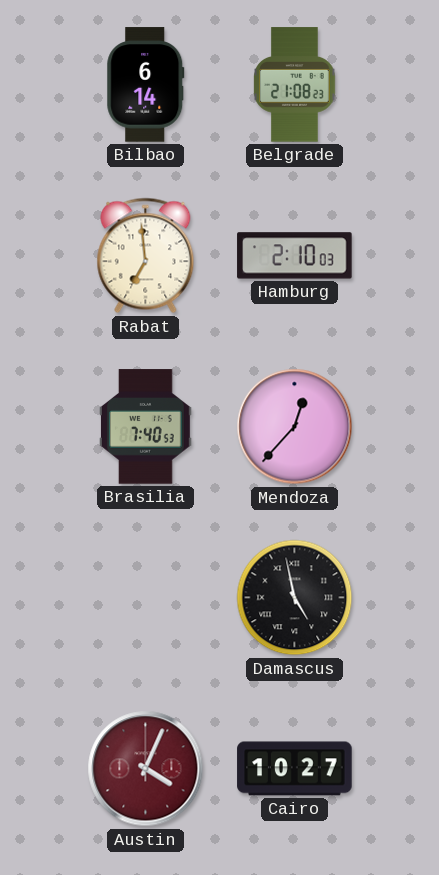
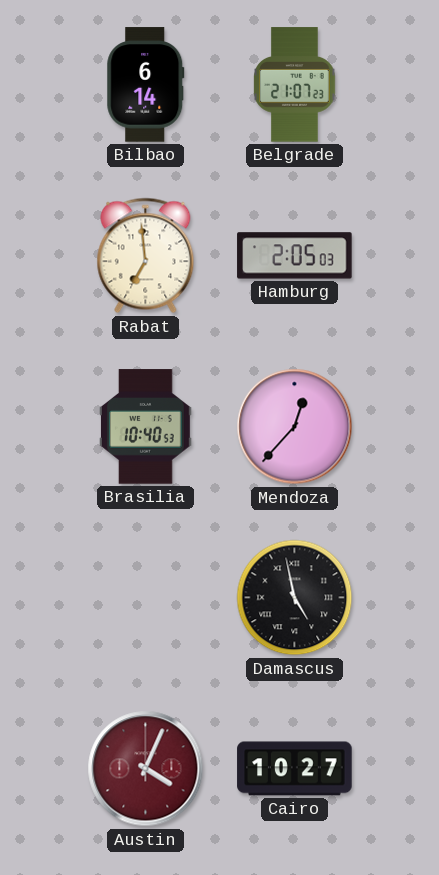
Belgrade: 21:08 -> 21:07
Hamburg: 2:10 -> 2:05
Brasilia: 7:40 -> 10:40
